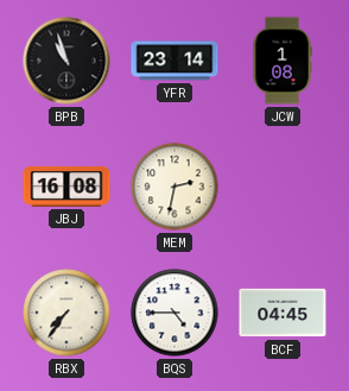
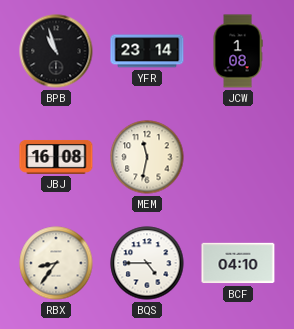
MEM: 2:32 -> 11:32
RBX: 7:36 -> 8:36
BCF: 04:45 -> 04:10
